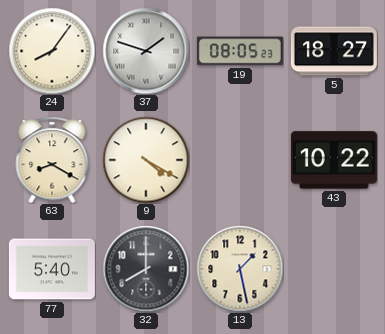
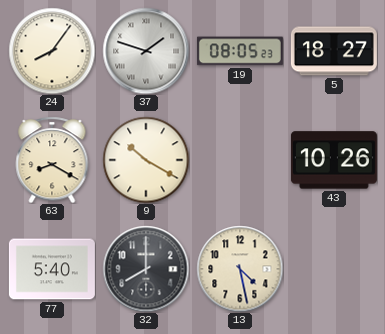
9: 4:20 -> 10:20
43: 10:22 -> 10:26
13: 1:28 -> 4:28
